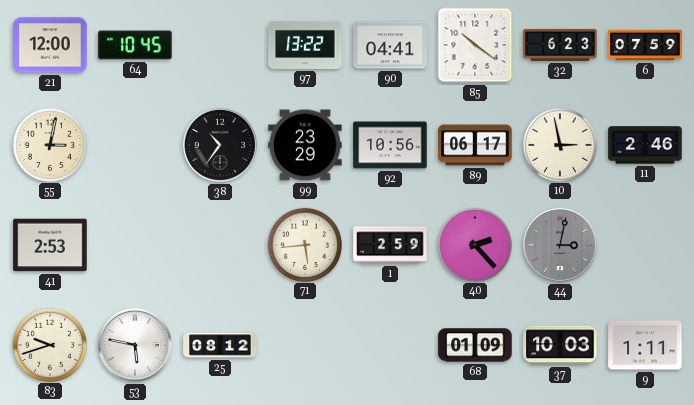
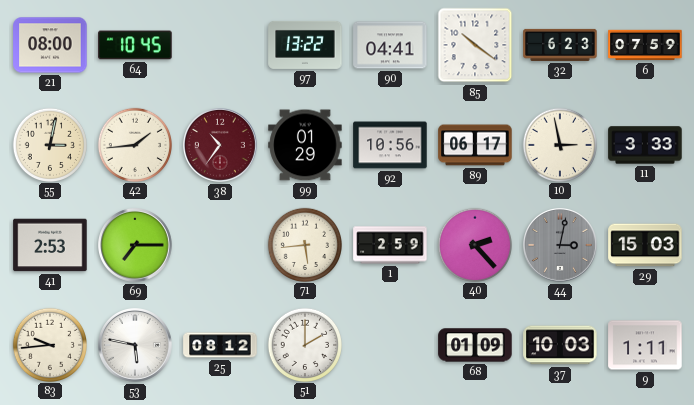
21: 12:00 -> 08:00
42: none -> 1:44
38 dial: black -> burgundy
99: 23:29 -> 01:29
11: 2:46 -> 3:33
69: none -> 7:15
29: none -> 15:03
83: 9:42 -> 9:44
51: none -> 2:00
